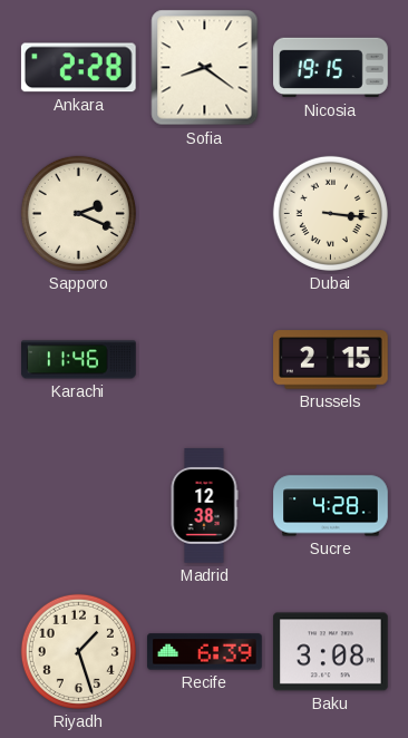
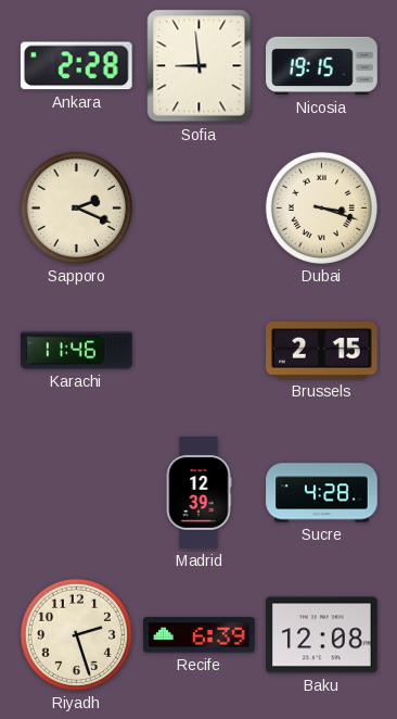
Sofia: 8:21 -> 8:59
Dubai: 3:16 -> 3:18
Madrid: 12:38 -> 12:39
Riyadh: 1:27 -> 2:27
Baku: 3:08 -> 12:08
